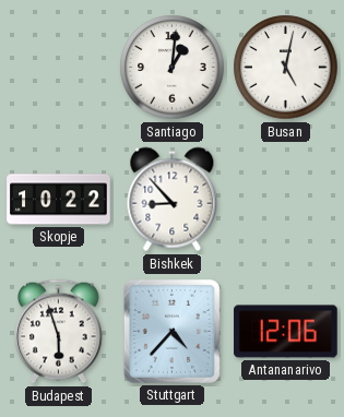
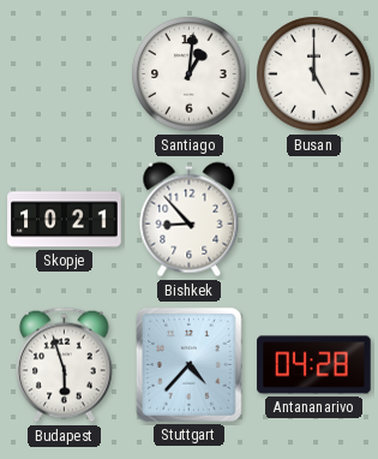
Busan: 5:02 -> 5:00
Skopje: 10:22 -> 10:21
Antananarivo: 12:06 -> 04:28
